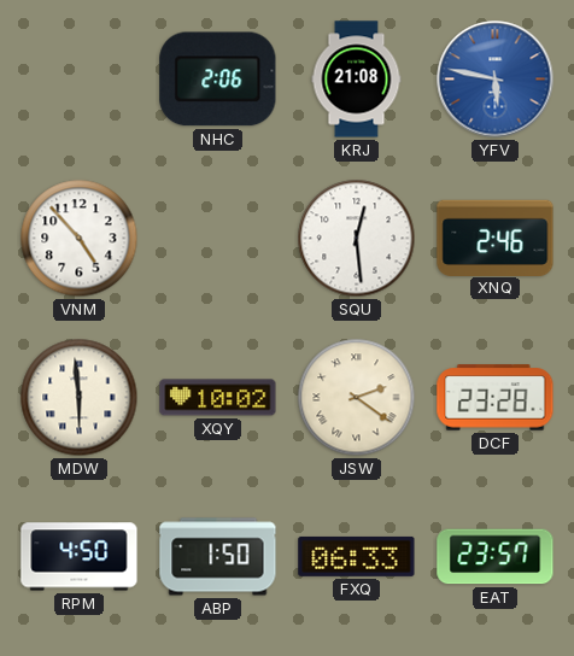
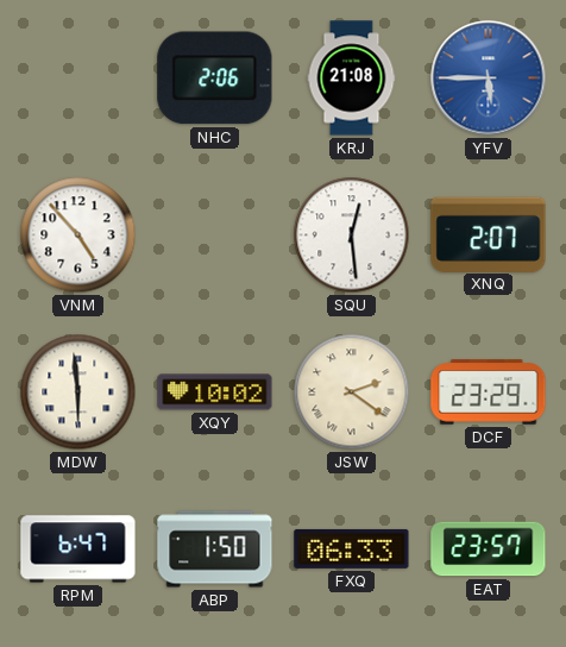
YFV: 5:47 -> 5:45
XNQ: 2:46 -> 2:07
DCF: 23:28 -> 23:29
RPM: 4:50 -> 6:47
